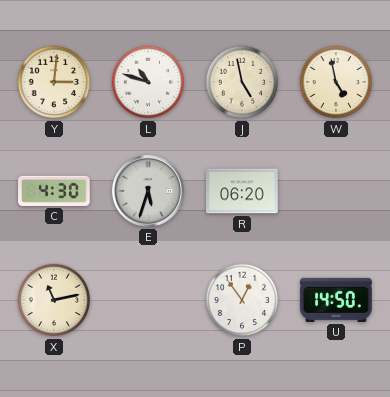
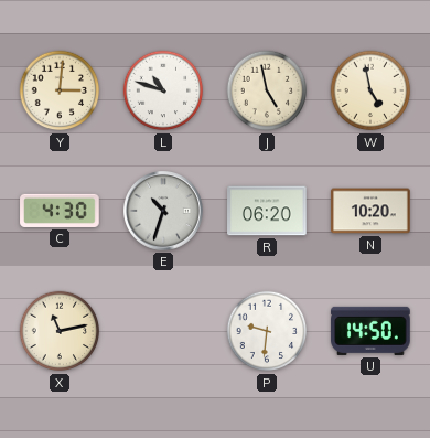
E: 5:33 -> 10:33
N: none -> 10:20
P: 12:54 -> 9:31
